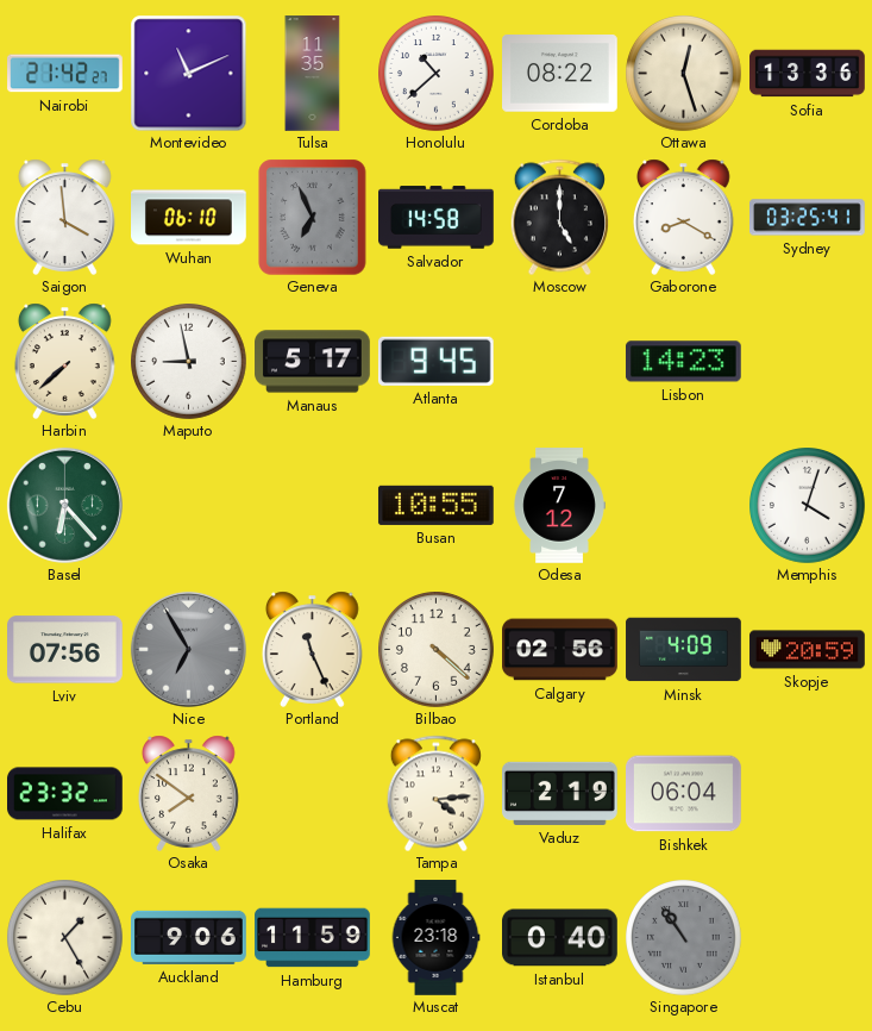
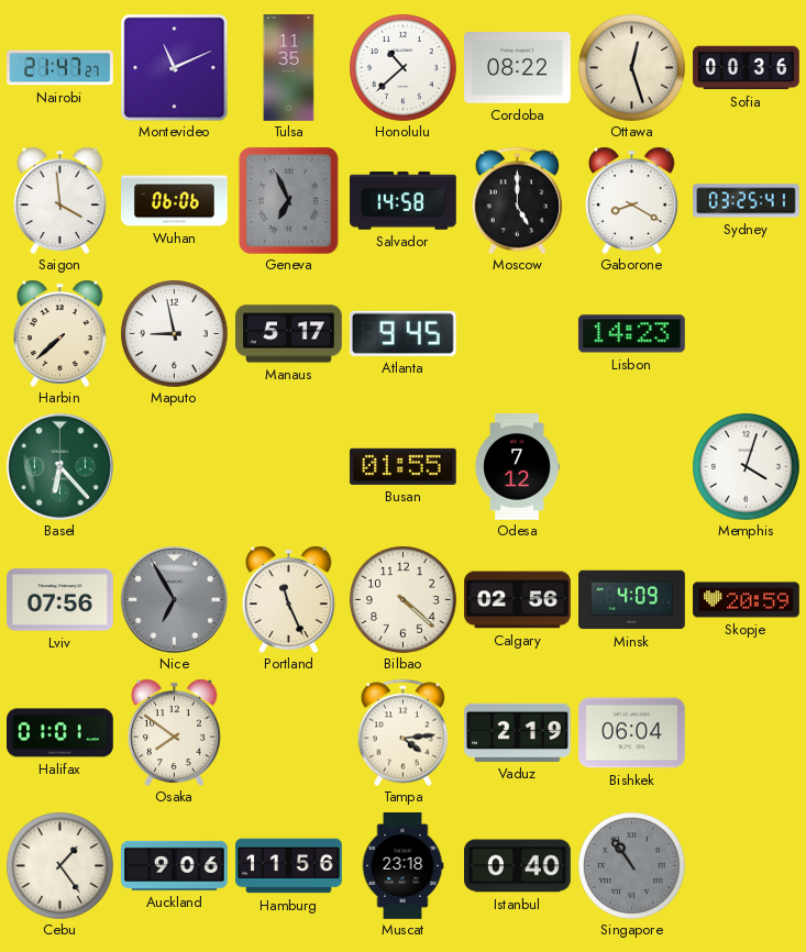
Nairobi: 21:42 -> 21:47
Sofia: 13:36 -> 00:36
Wuhan: 06:10 -> 06:06
Busan: 10:55 -> 01:55
Halifax: 23:32 -> 01:01
Cebu: 1:25 -> 1:24
Hamburg: 11:59 -> 11:56
